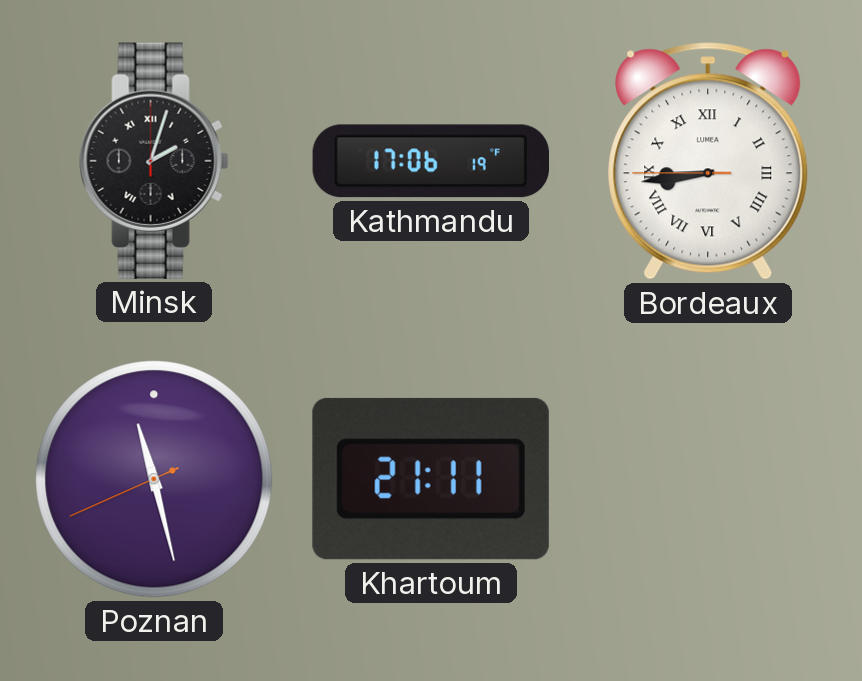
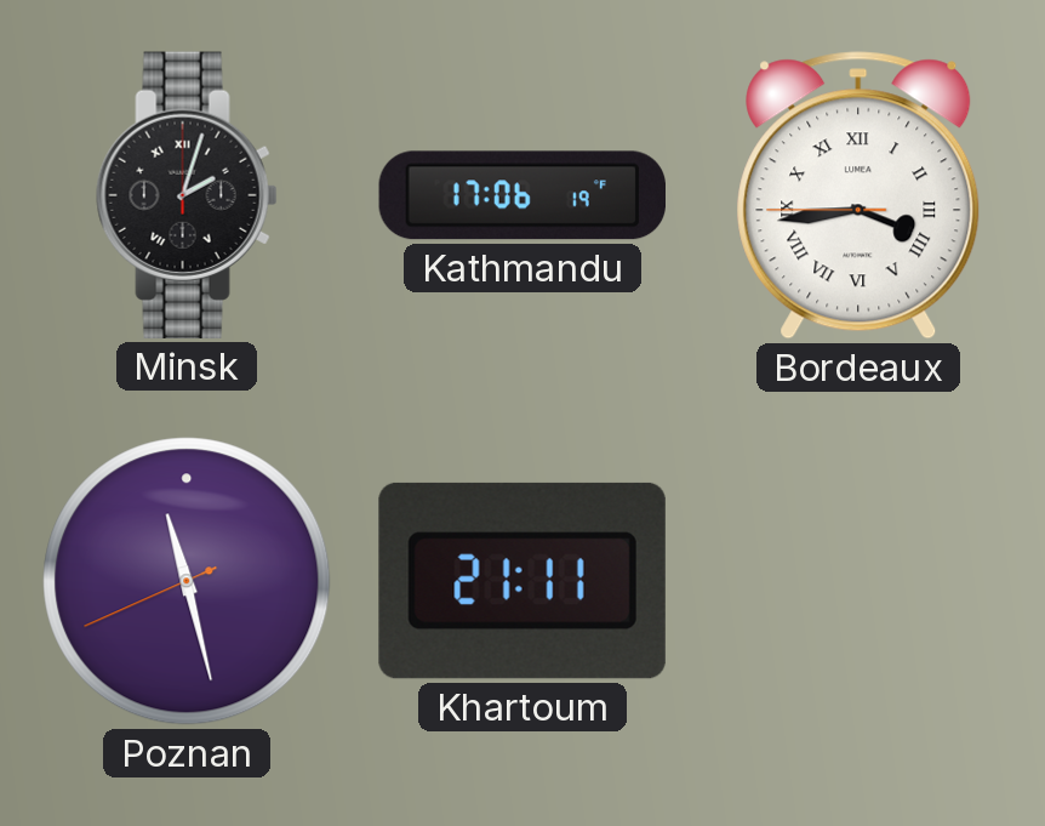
Bordeaux: 8:43 -> 3:43
